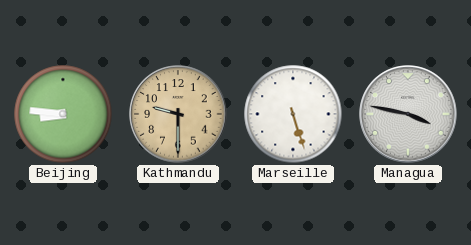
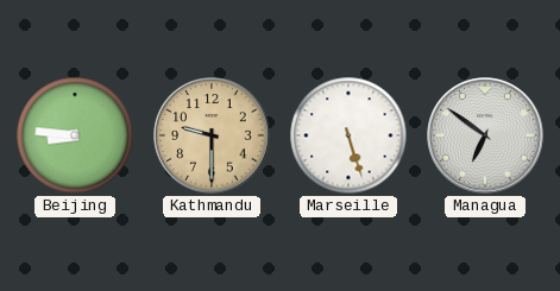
Managua: 3:47 -> 6:51
